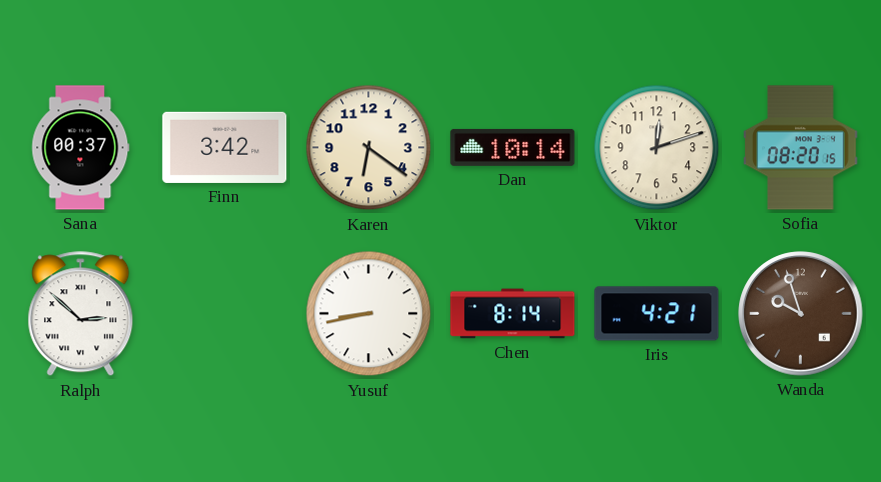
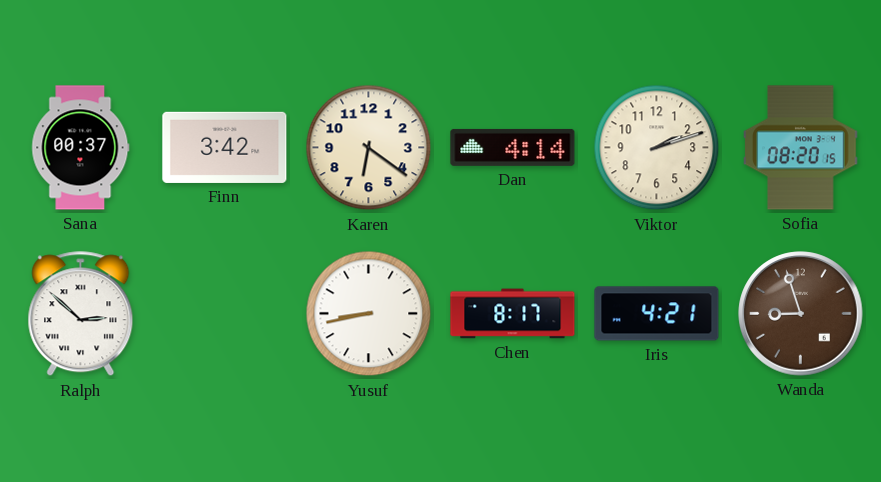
Dan: 10:14 -> 4:14
Viktor: 12:12 -> 2:12
Chen: 8:14 -> 8:17
Wanda: 9:57 -> 8:57
